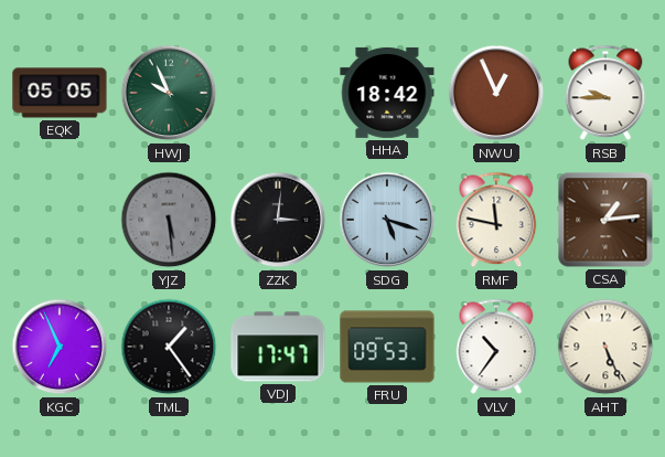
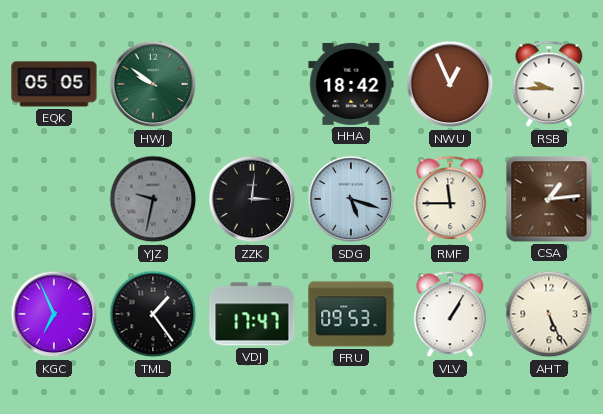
HWJ: 9:56 -> 9:51
YJZ: 5:29 -> 9:32
RMF: 11:47 -> 11:45
VLV: 10:36 -> 1:05
